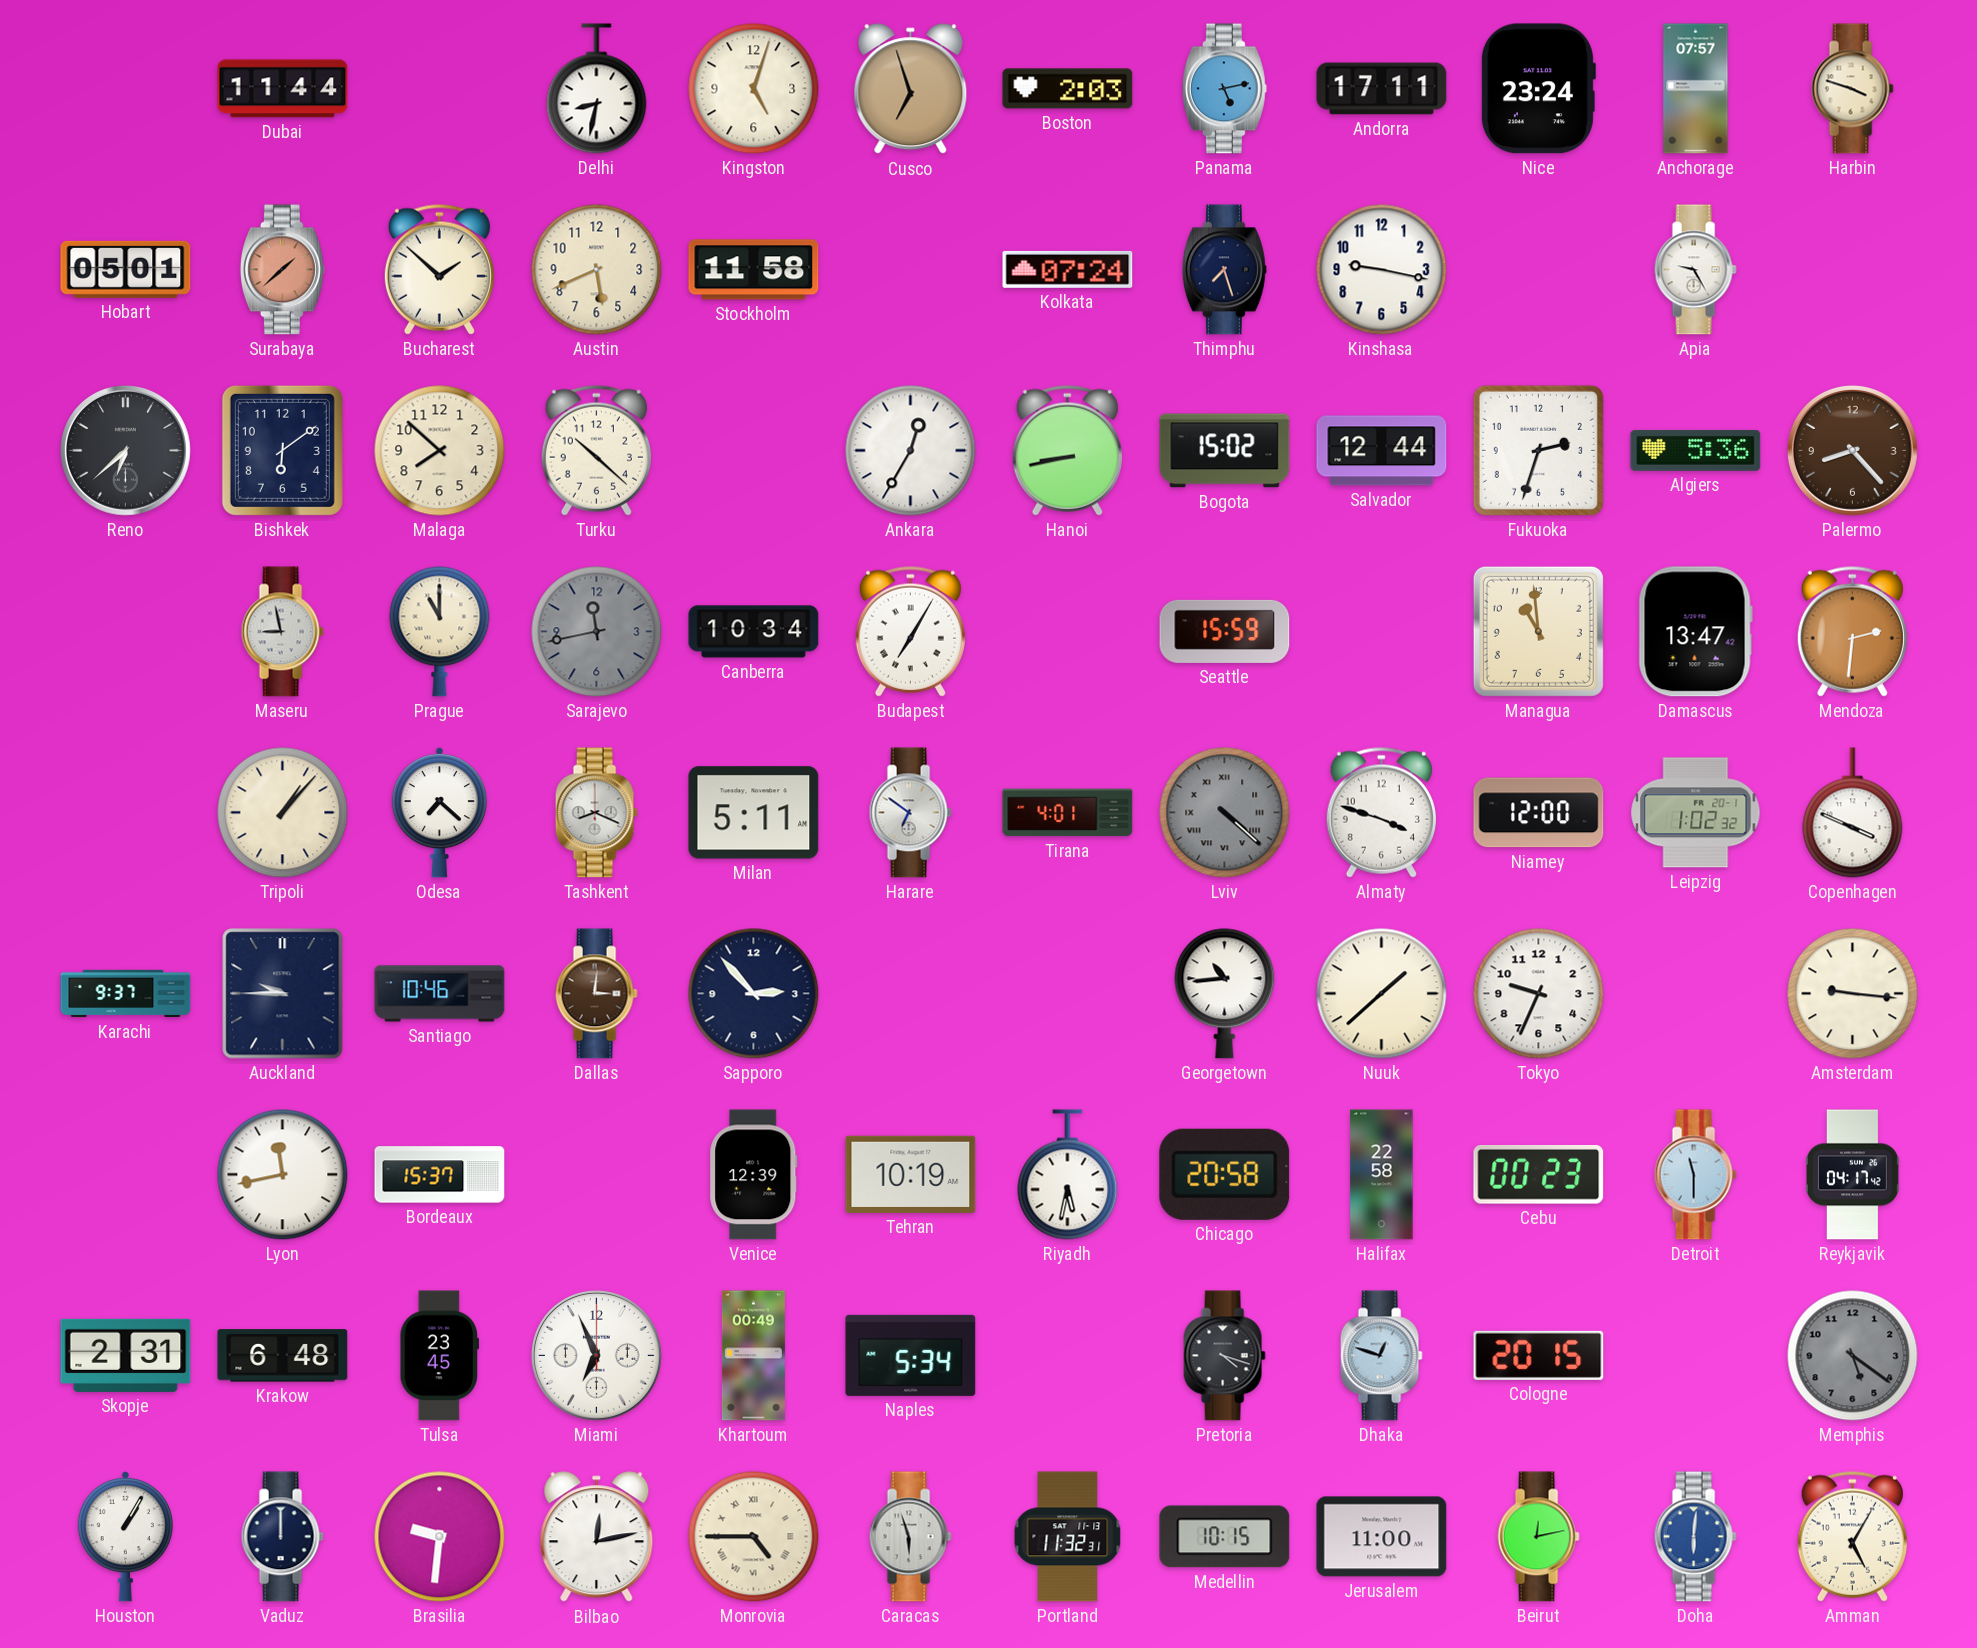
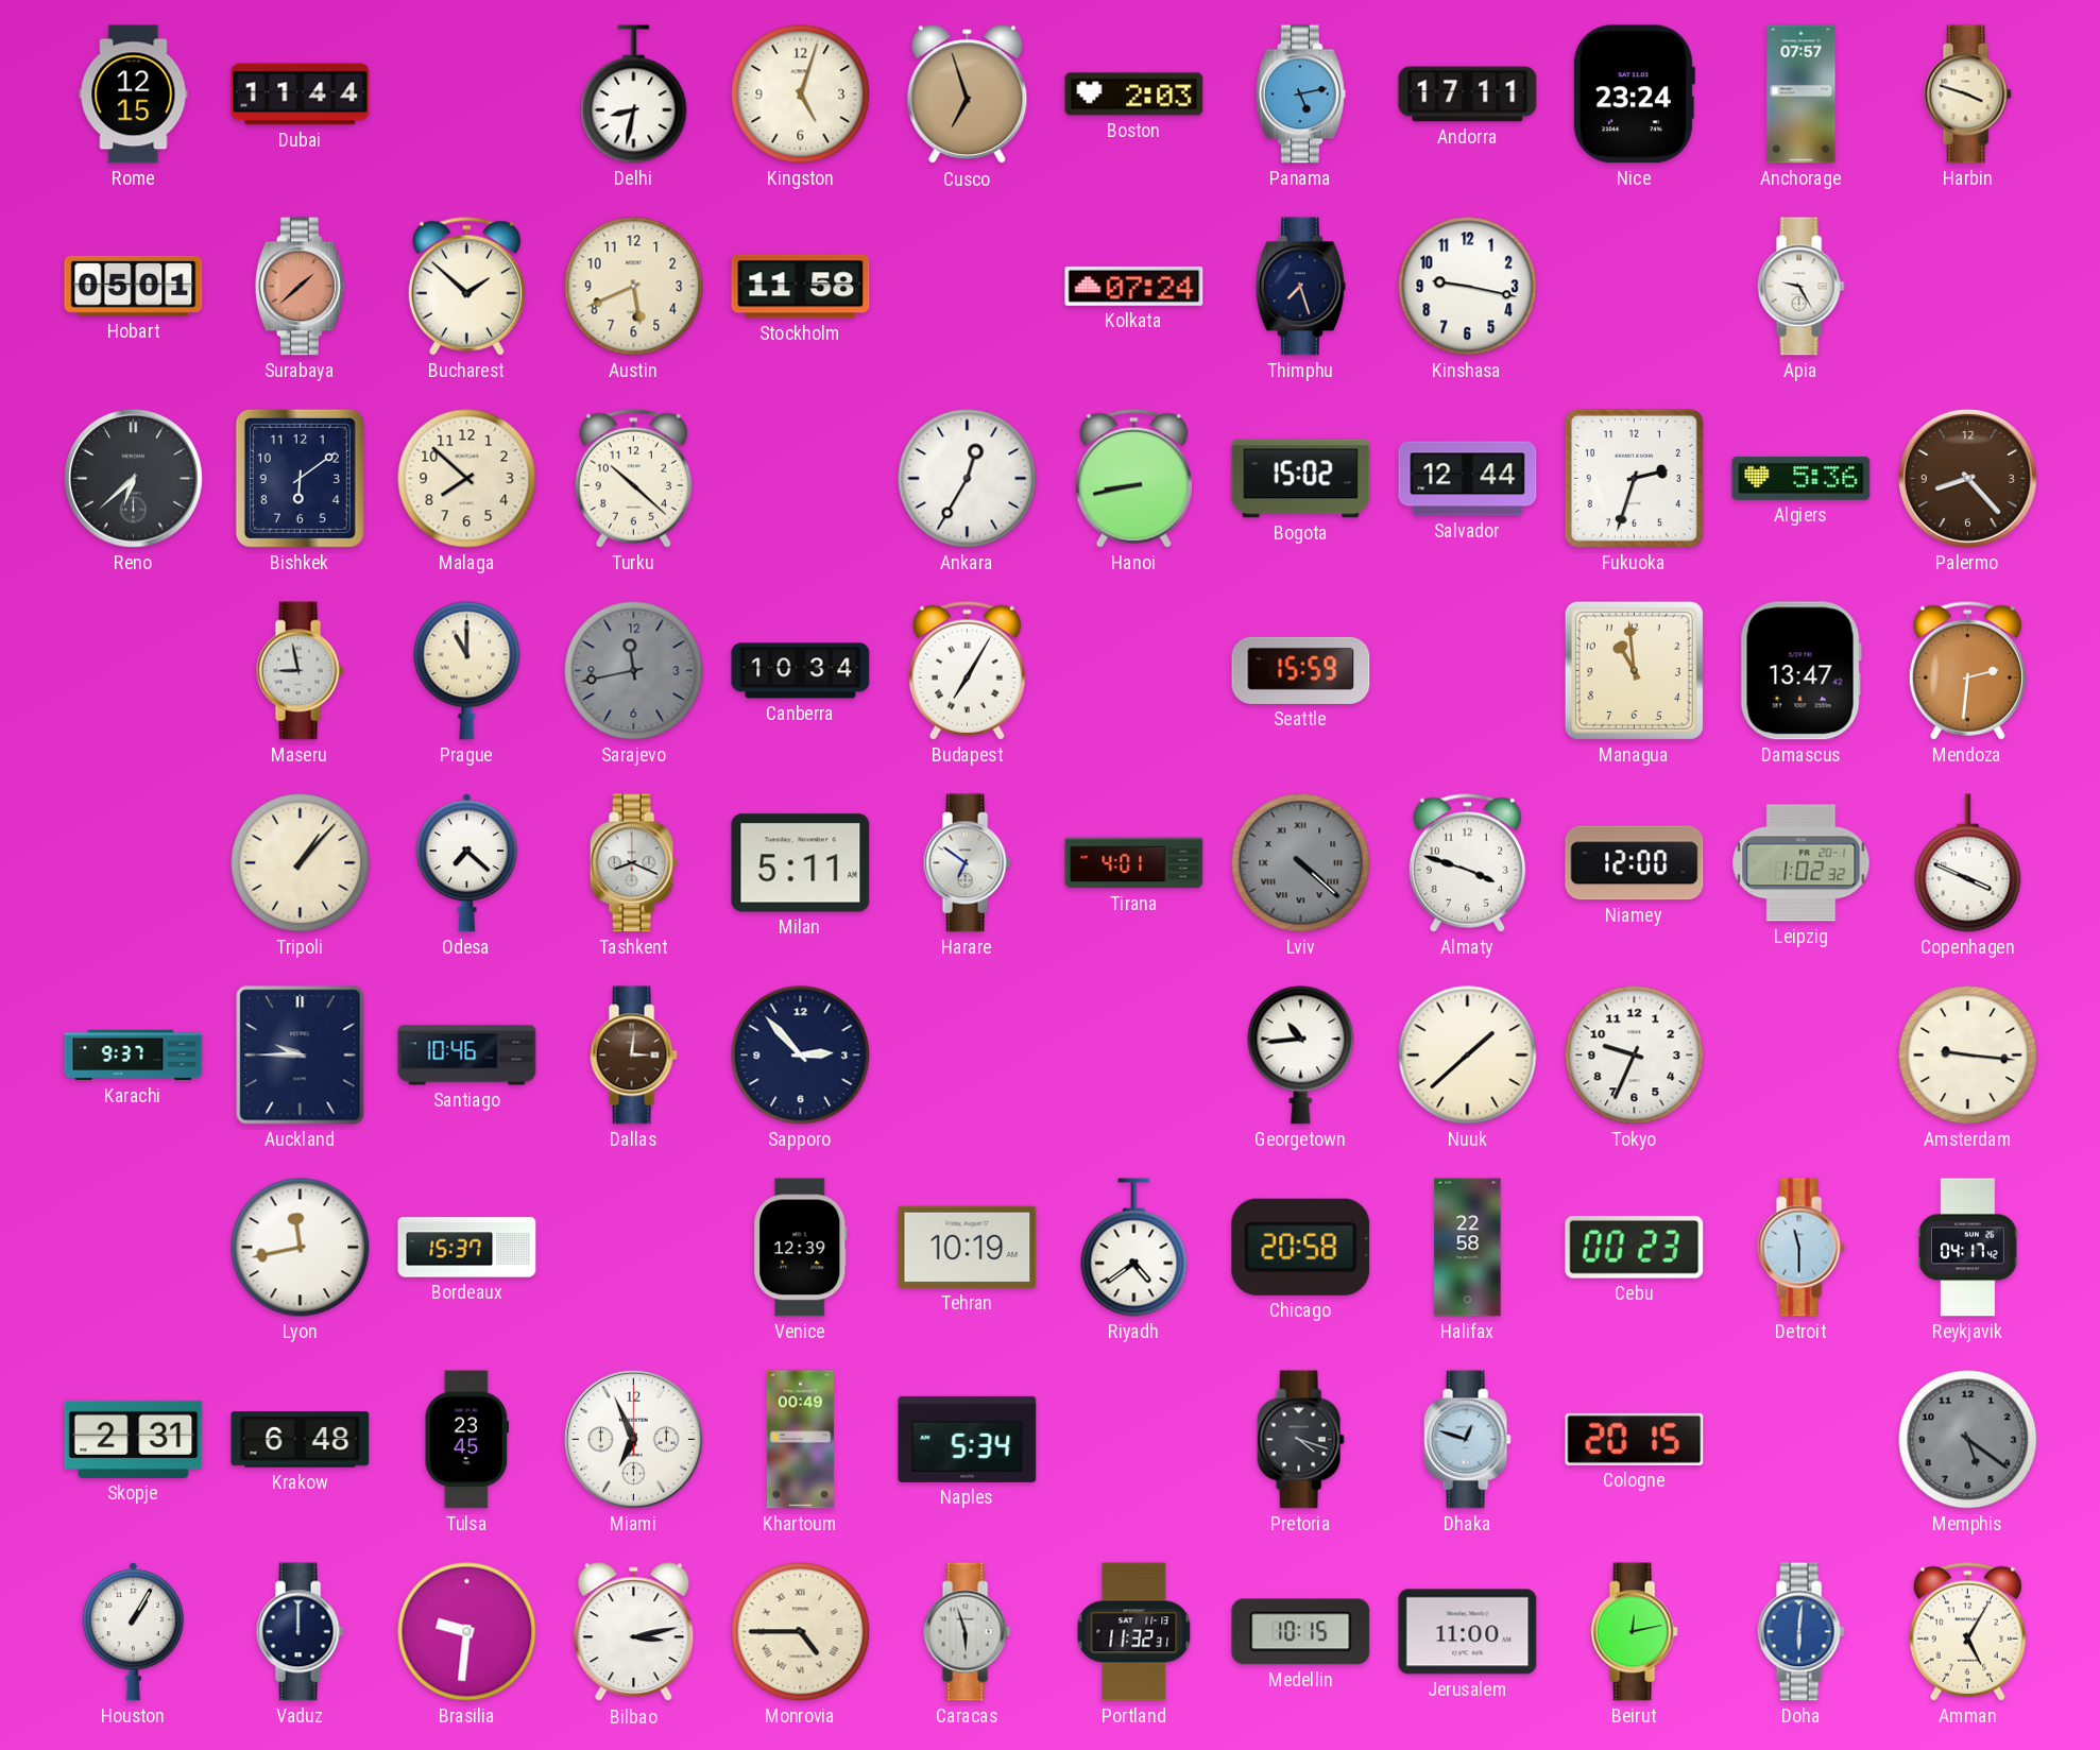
Rome: none -> 12:15
Riyadh: 5:32 -> 4:39
Bilbao: 12:13 -> 3:13
